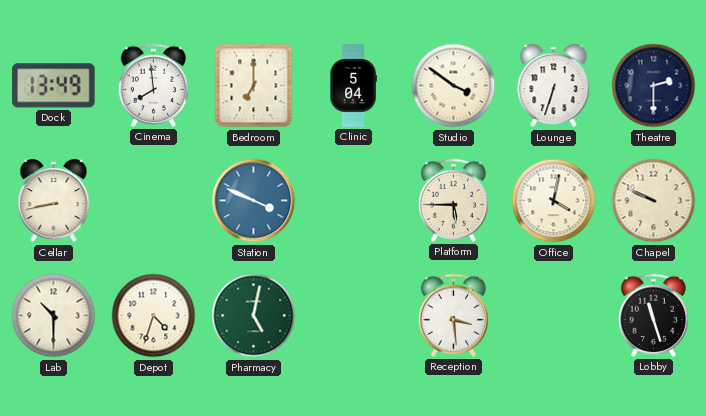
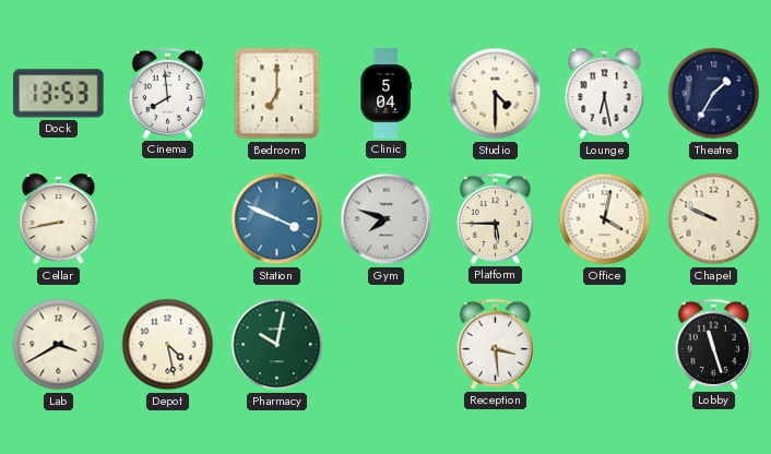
Dock: 13:49 -> 13:53
Studio: 3:51 -> 4:30
Lounge: 6:33 -> 6:28
Theatre: 2:30 -> 1:35
Gym: none -> 7:48
Lab: 10:30 -> 3:40
Depot: 4:33 -> 4:28
Pharmacy: 5:02 -> 10:02
